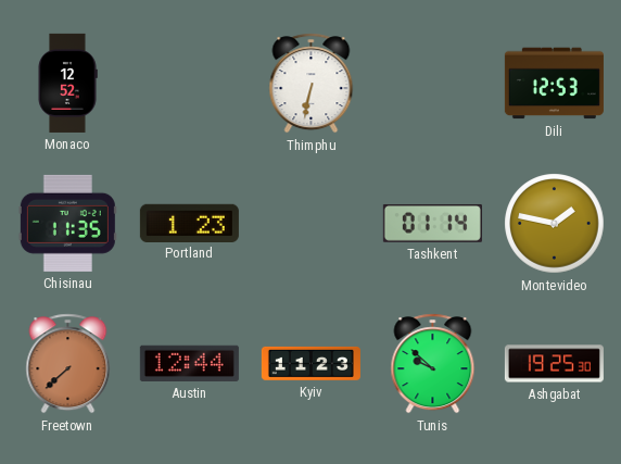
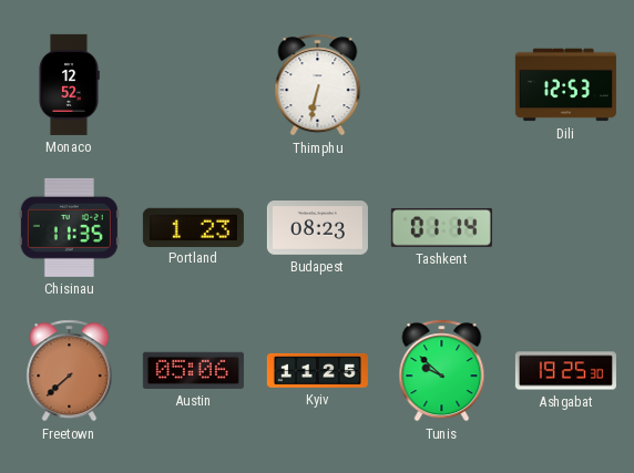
Budapest: none -> 08:23
Montevideo: 1:47 -> none
Austin: 12:44 -> 05:06
Kyiv: 11:23 -> 11:25
